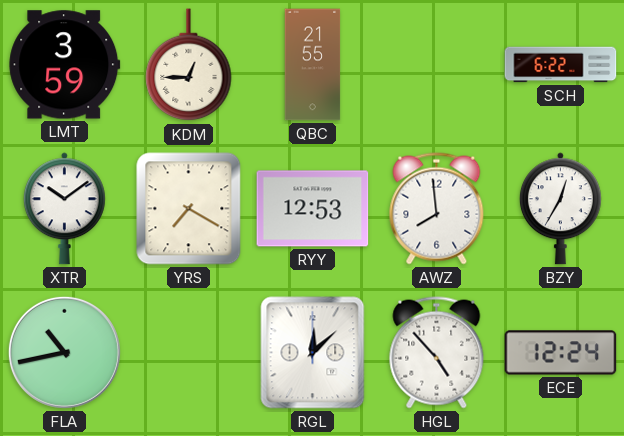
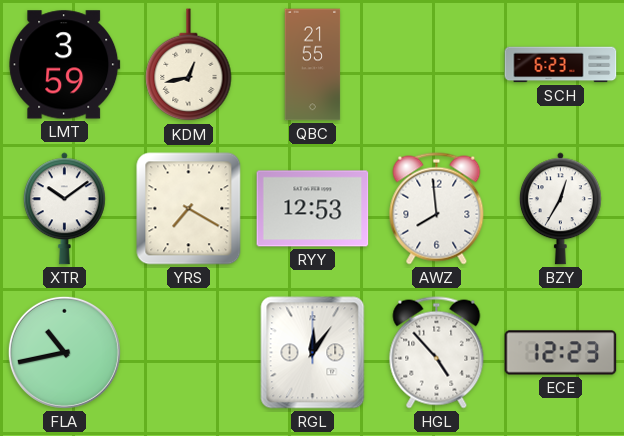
KDM: 12:45 -> 12:43
SCH: 6:22 -> 6:23
RGL: 12:08 -> 12:06
ECE: 12:24 -> 12:23
